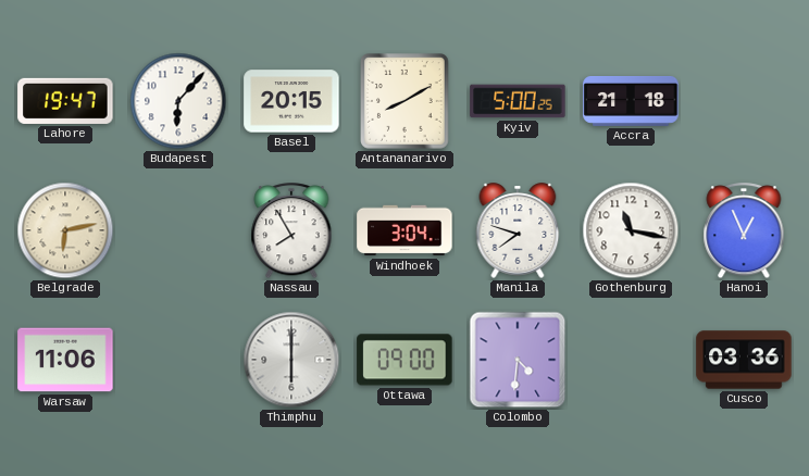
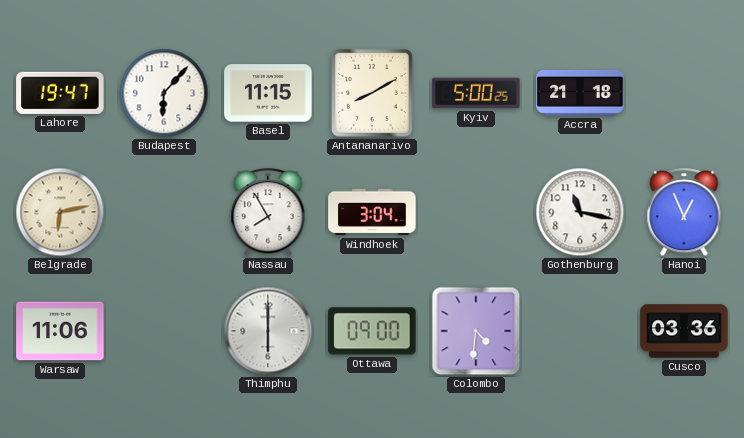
Basel: 20:15 -> 11:15
Manila: 7:48 -> none
